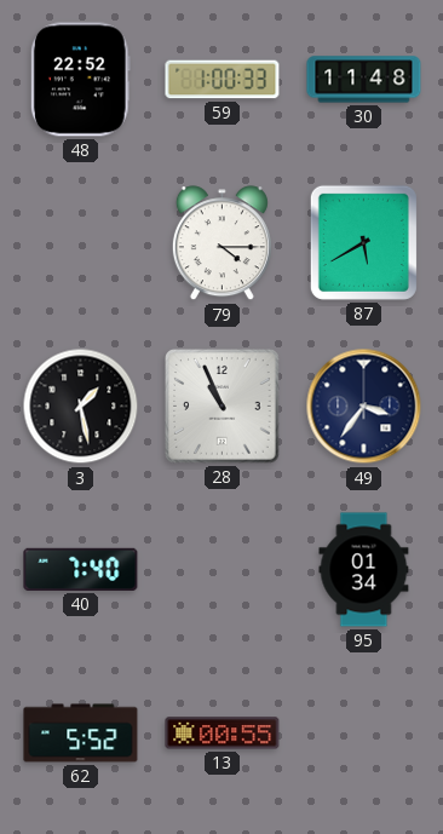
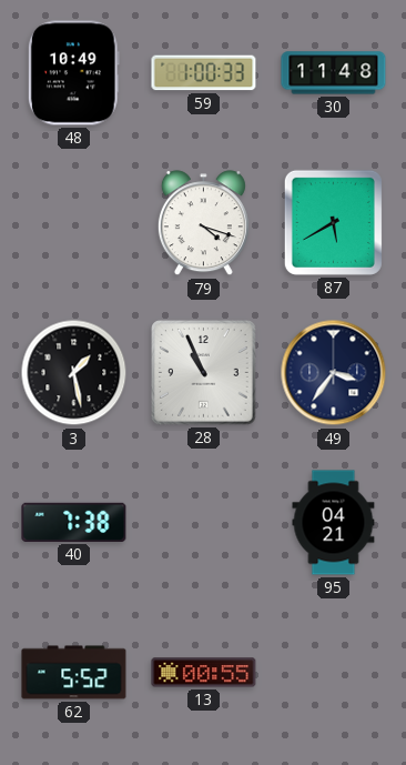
48: 22:52 -> 10:49
79: 4:15 -> 4:18
40: 7:40 -> 7:38
95: 01:34 -> 04:21
